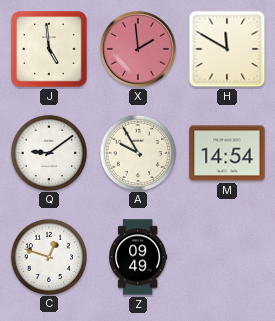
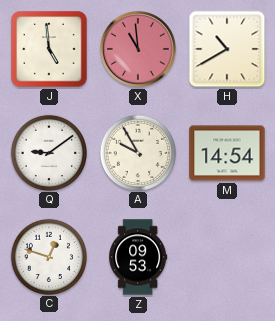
X: 1:59 -> 10:59
H: 11:50 -> 10:40
Z: 09:49 -> 09:53
